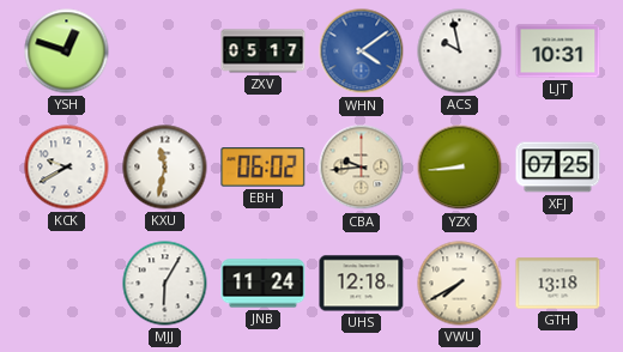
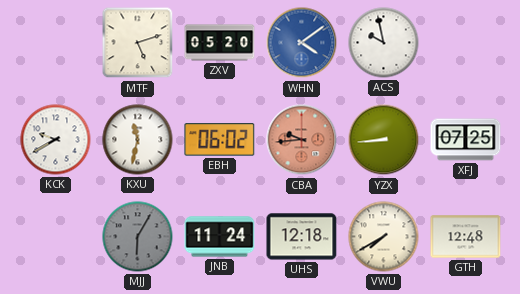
YSH: 12:48 -> none
MTF: none -> 5:12
ZXV: 05:17 -> 05:20
LJT: 10:31 -> none
CBA dial: cream -> salmon
MJJ dial: white -> grey
GTH: 13:18 -> 12:48
